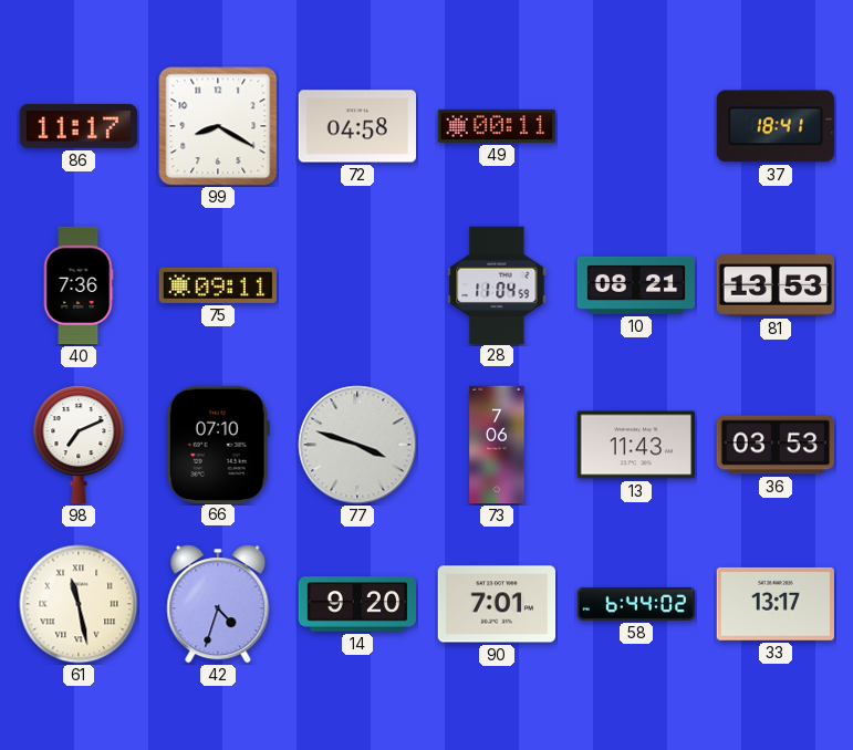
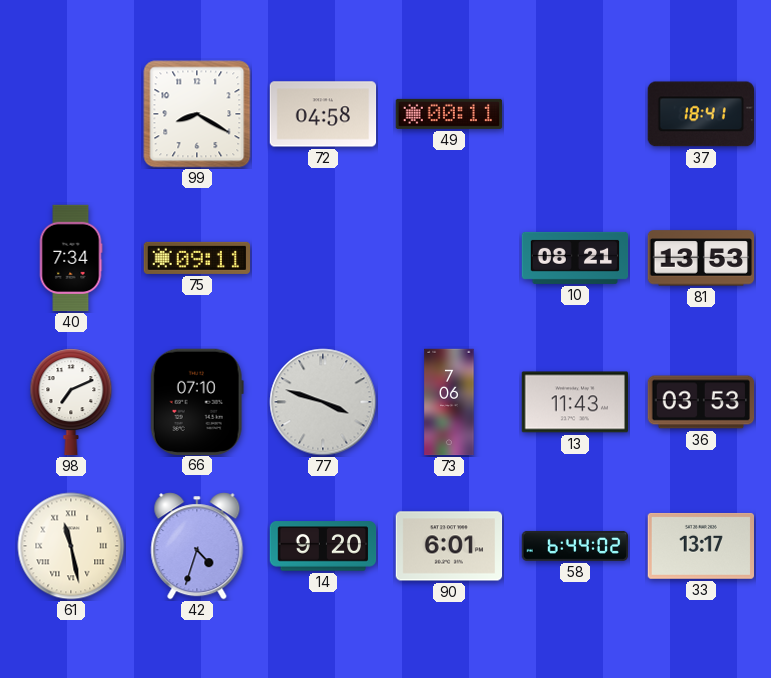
86: 11:17 -> none
40: 7:36 -> 7:34
28: 11:04 -> none
90: 7:01 -> 6:01
